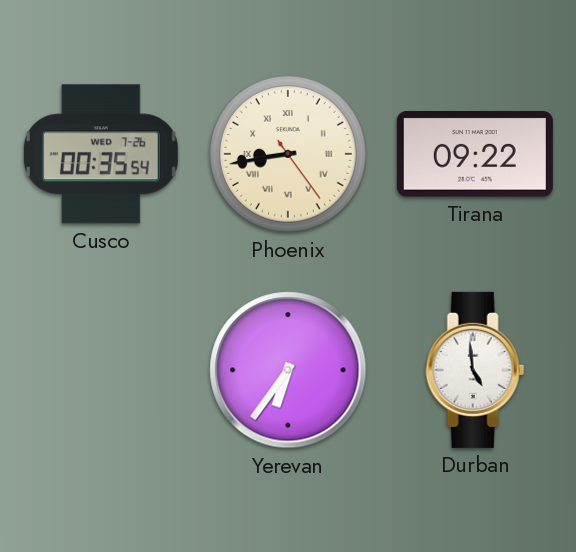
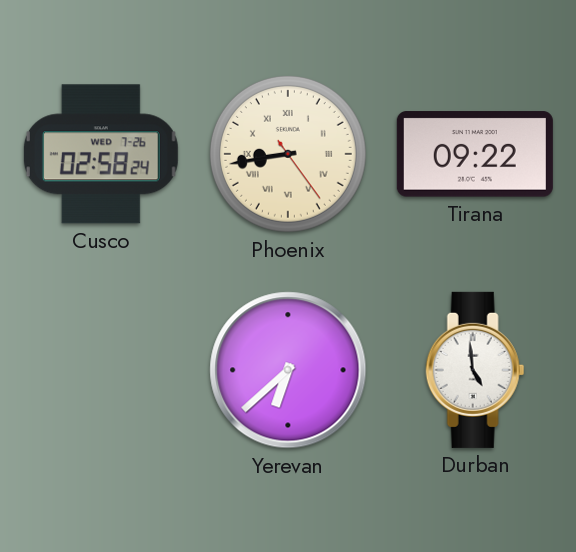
Cusco: 00:35 -> 02:58
Yerevan: 6:36 -> 6:38
